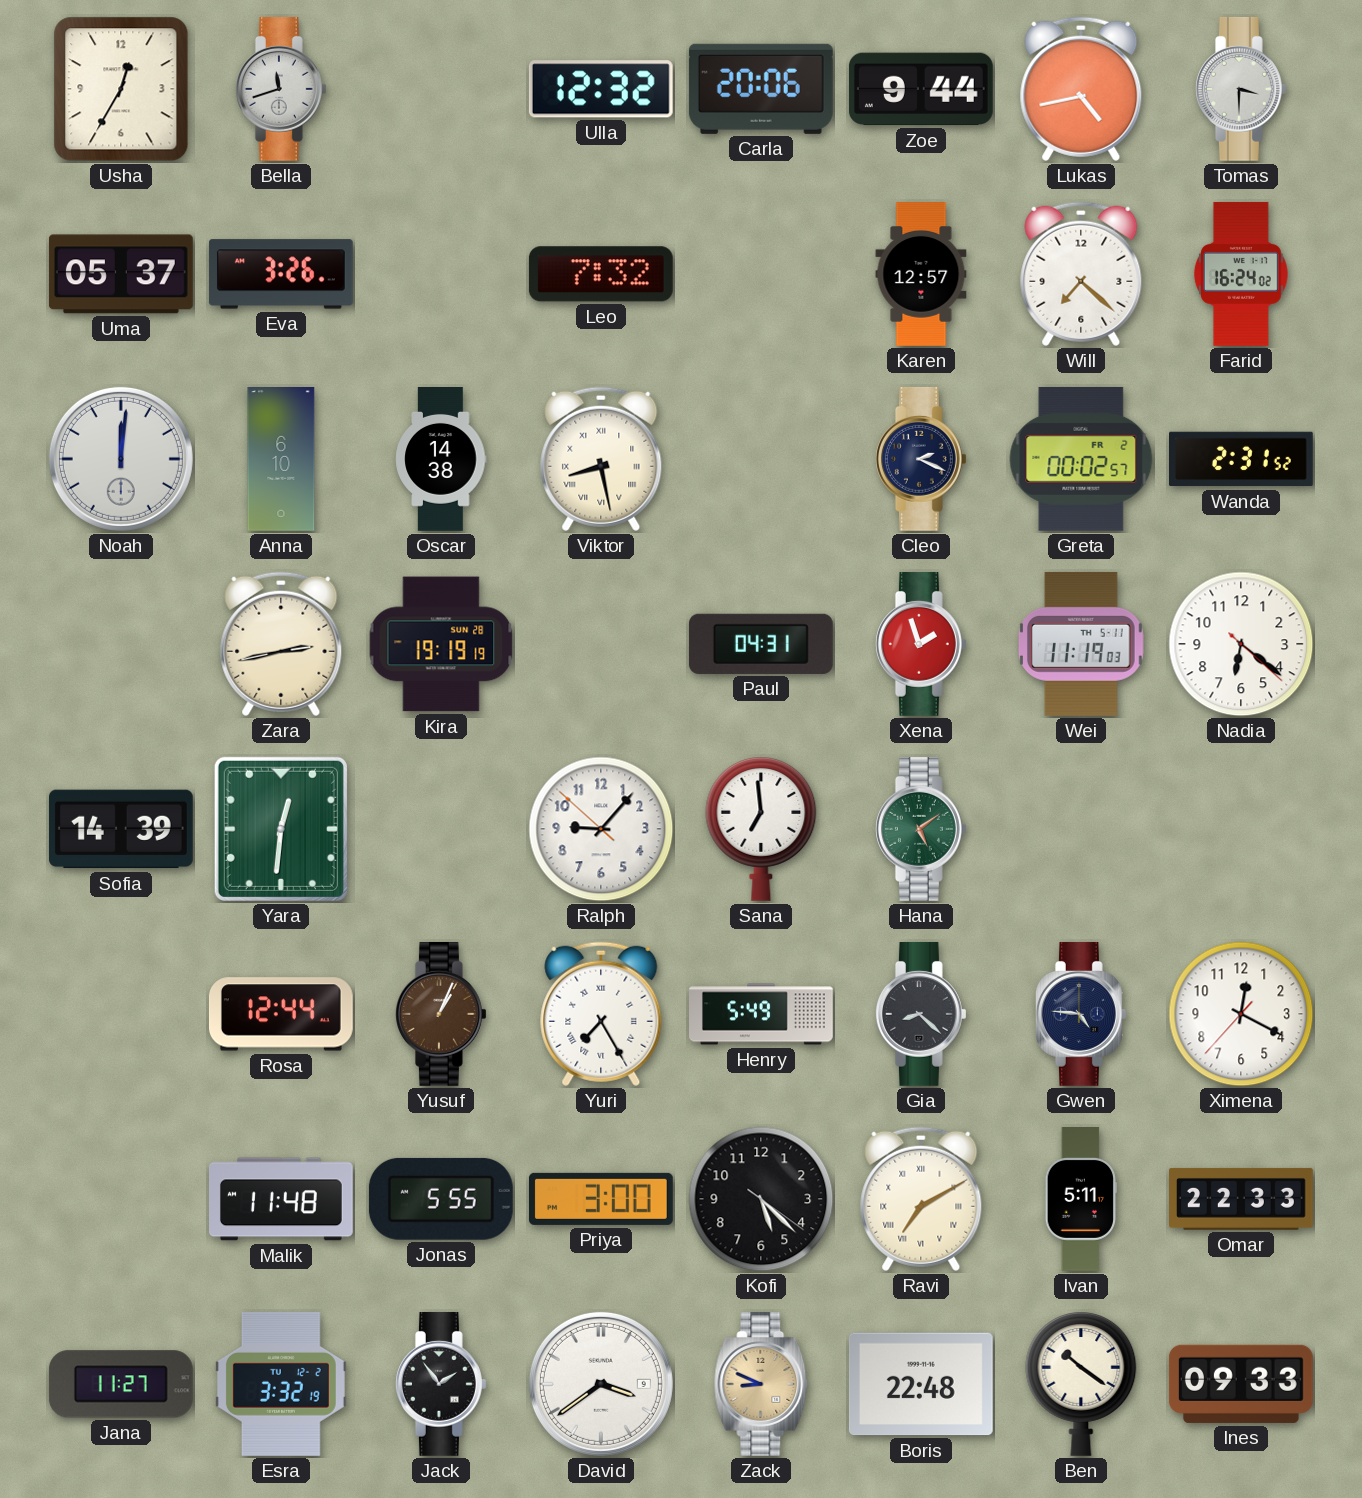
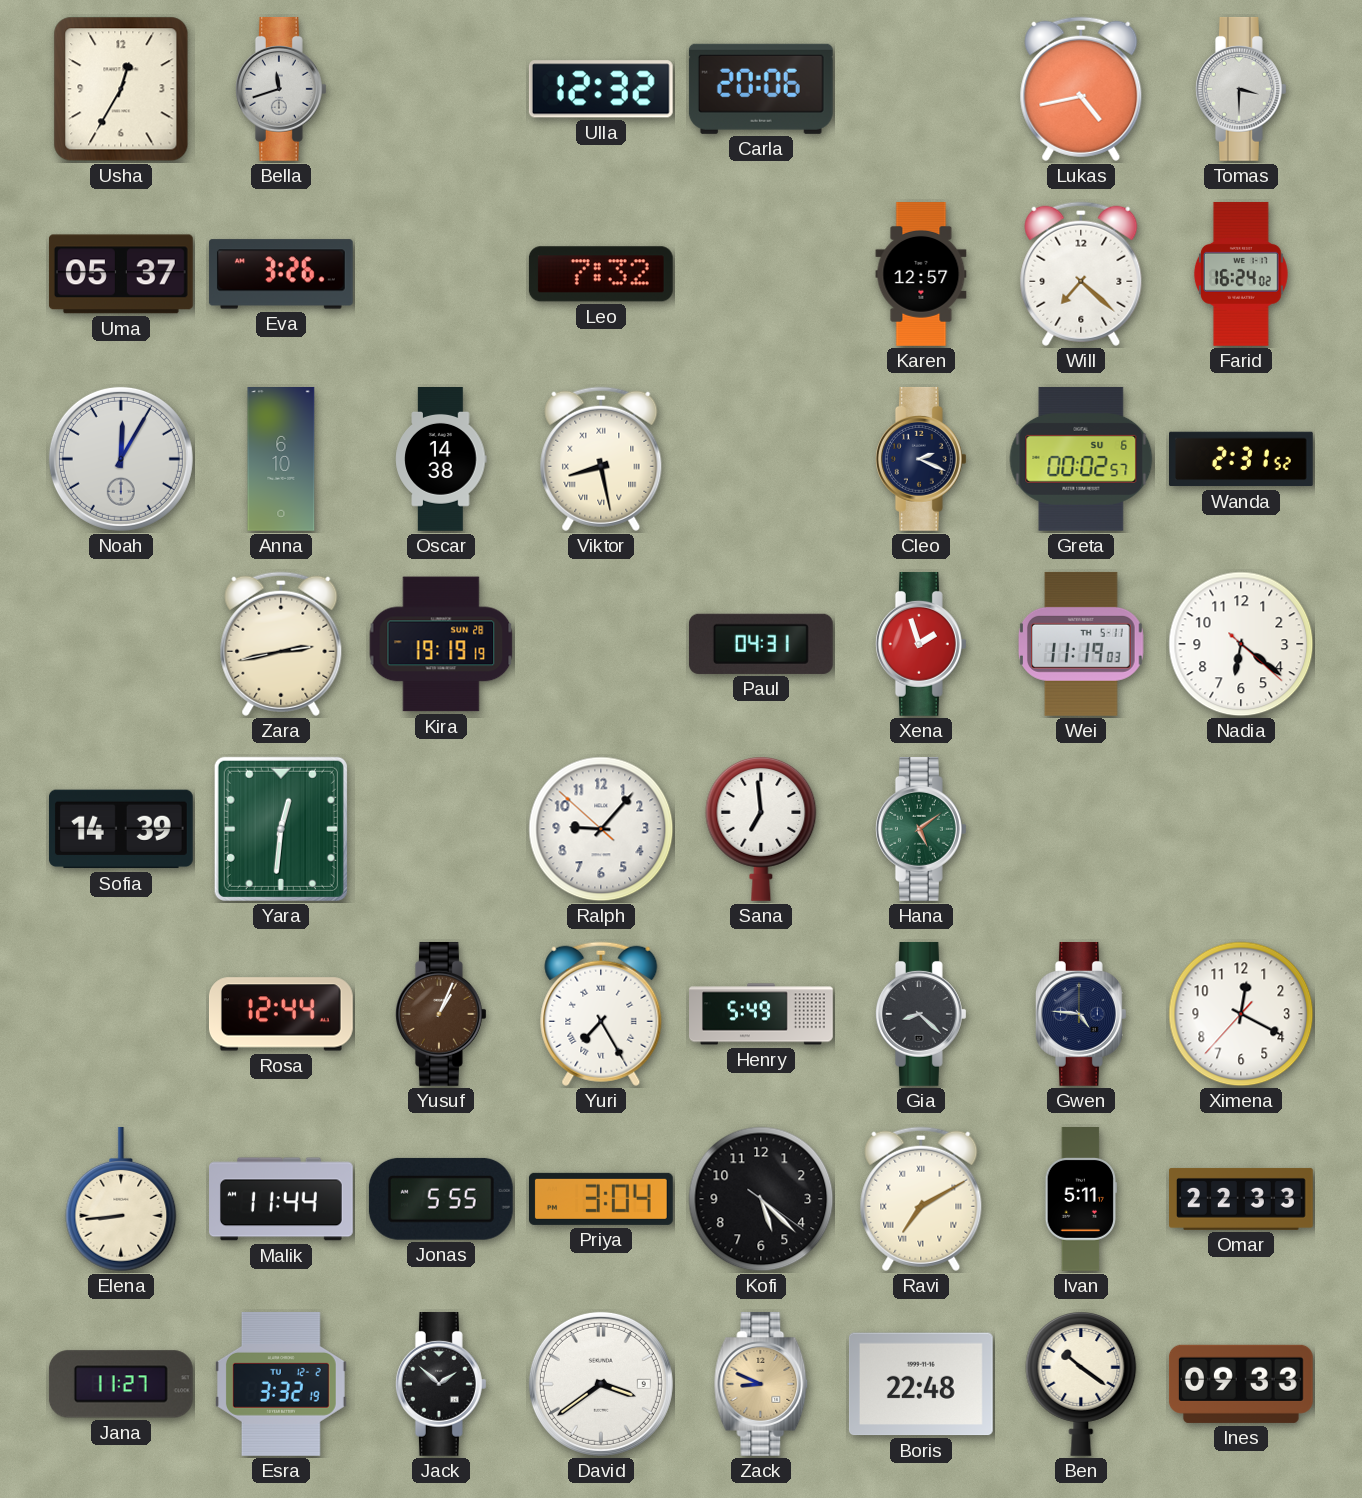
Zoe: 9:44 -> none
Noah: 12:01 -> 12:05
Greta date: FR 2 -> SU 6
Elena: none -> 8:44
Malik: 11:48 -> 11:44
Priya: 3:00 -> 3:04
Jack: 1:54 -> 1:52
